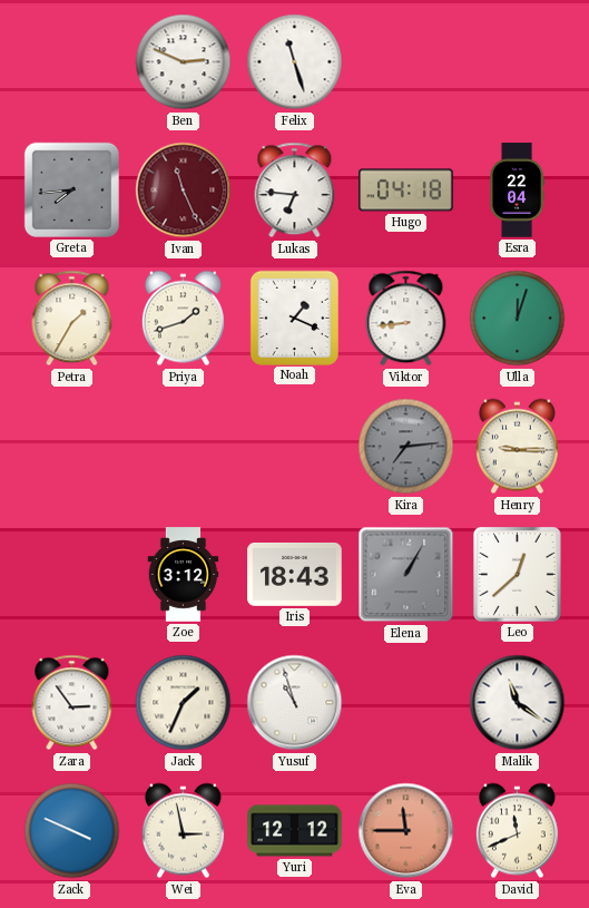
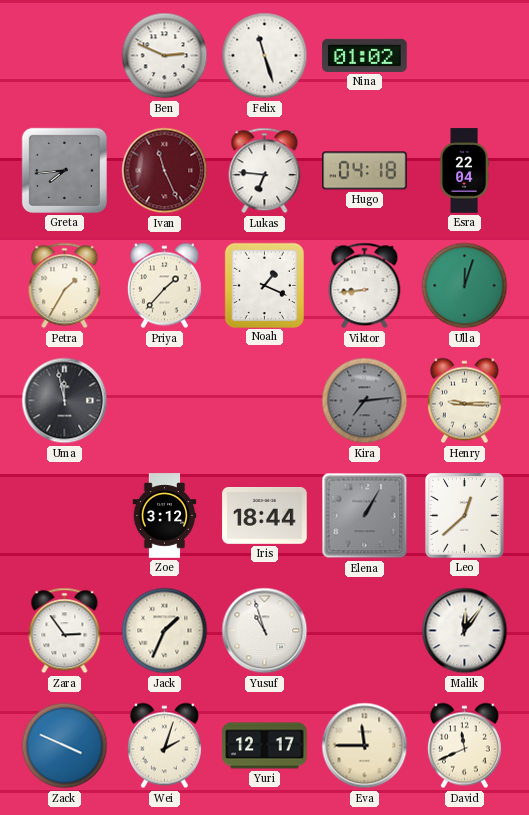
Nina: none -> 01:02
Priya: 1:42 -> 1:37
Uma: none -> 11:58
Iris: 18:43 -> 18:44
Malik: 11:21 -> 12:06
Wei: 2:58 -> 2:03
Yuri: 12:12 -> 12:17
Eva dial: salmon -> cream
